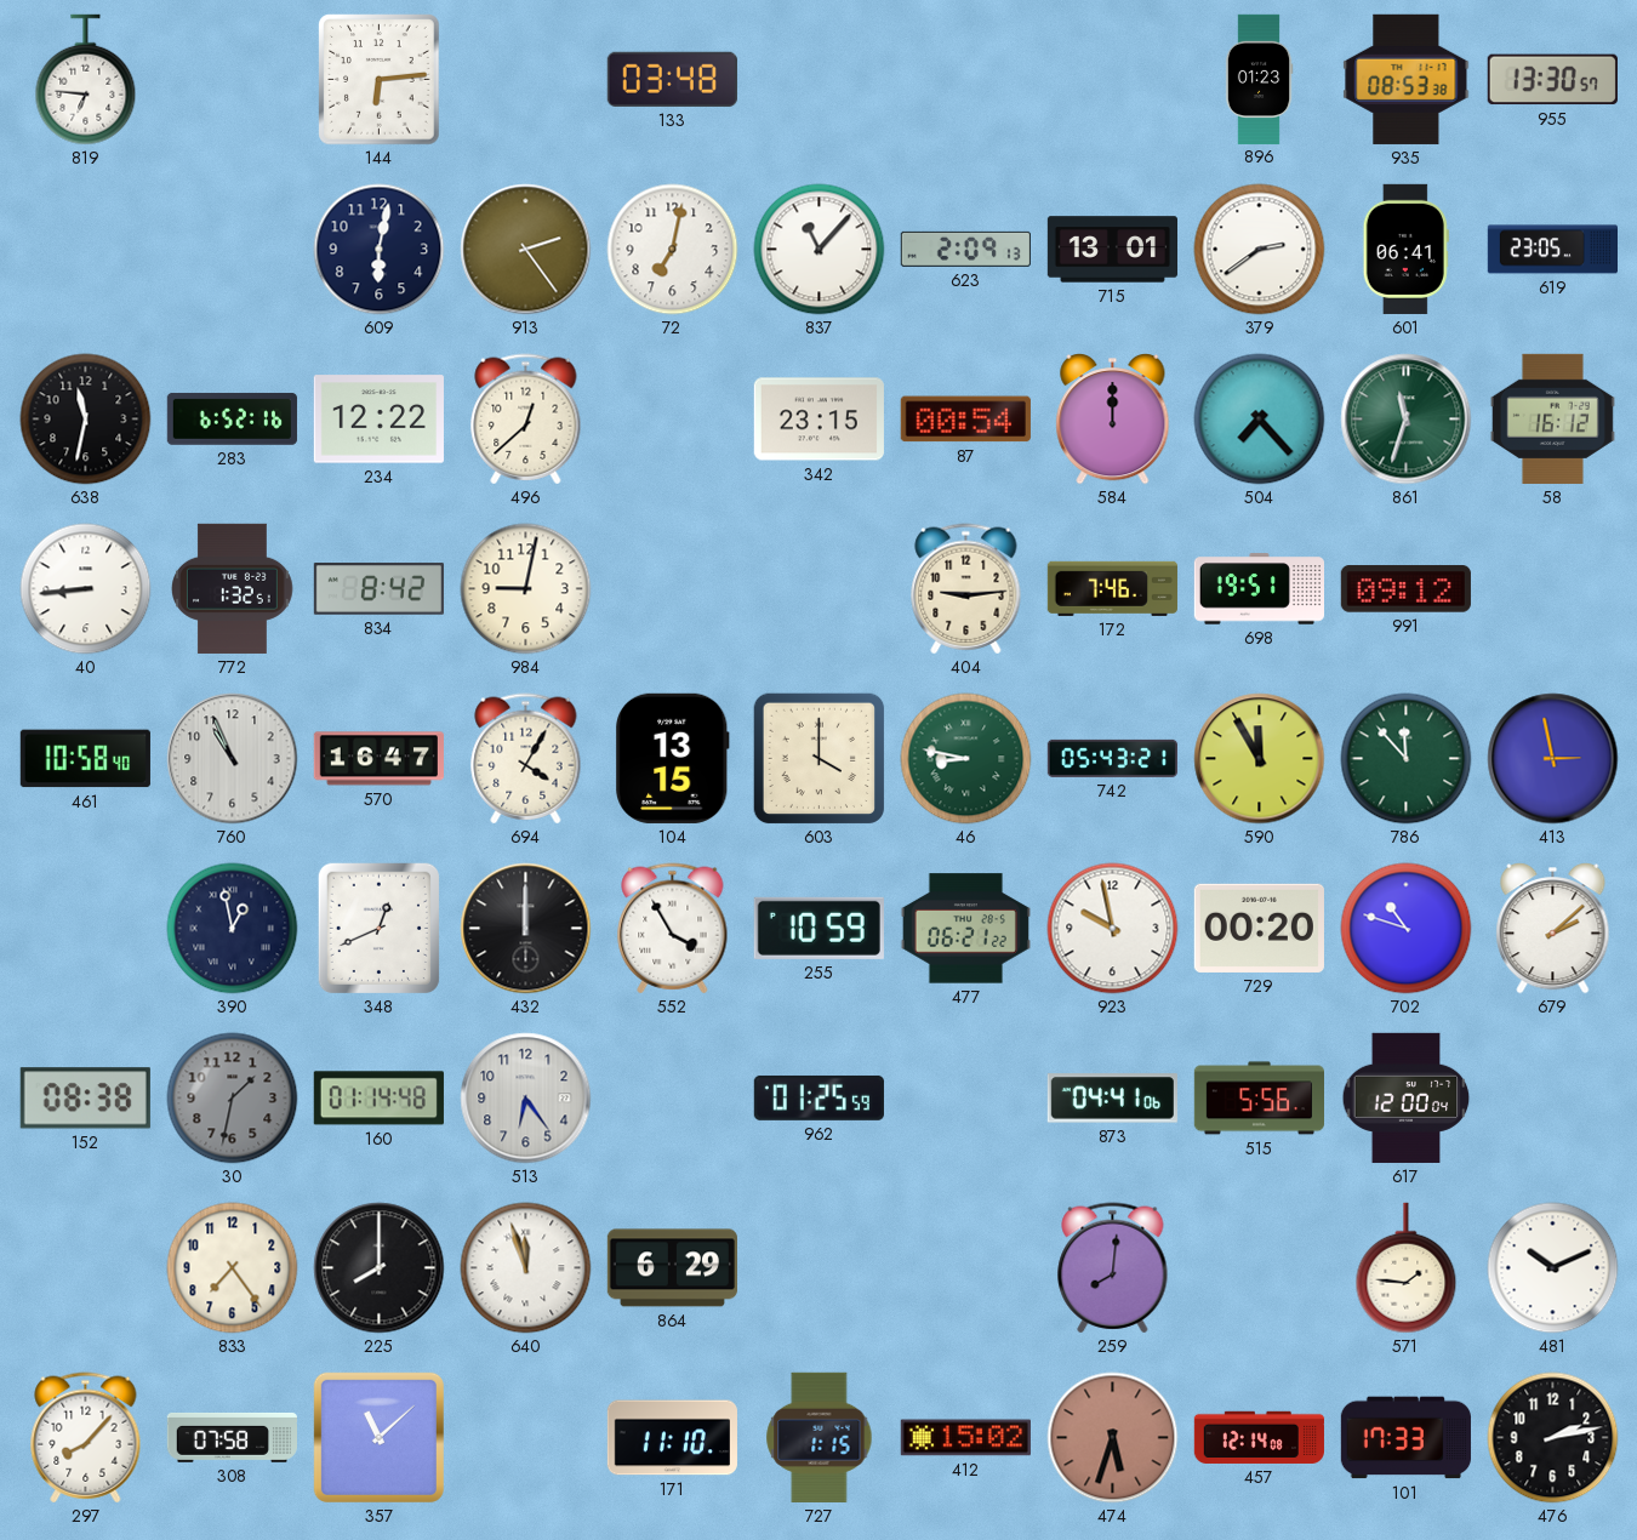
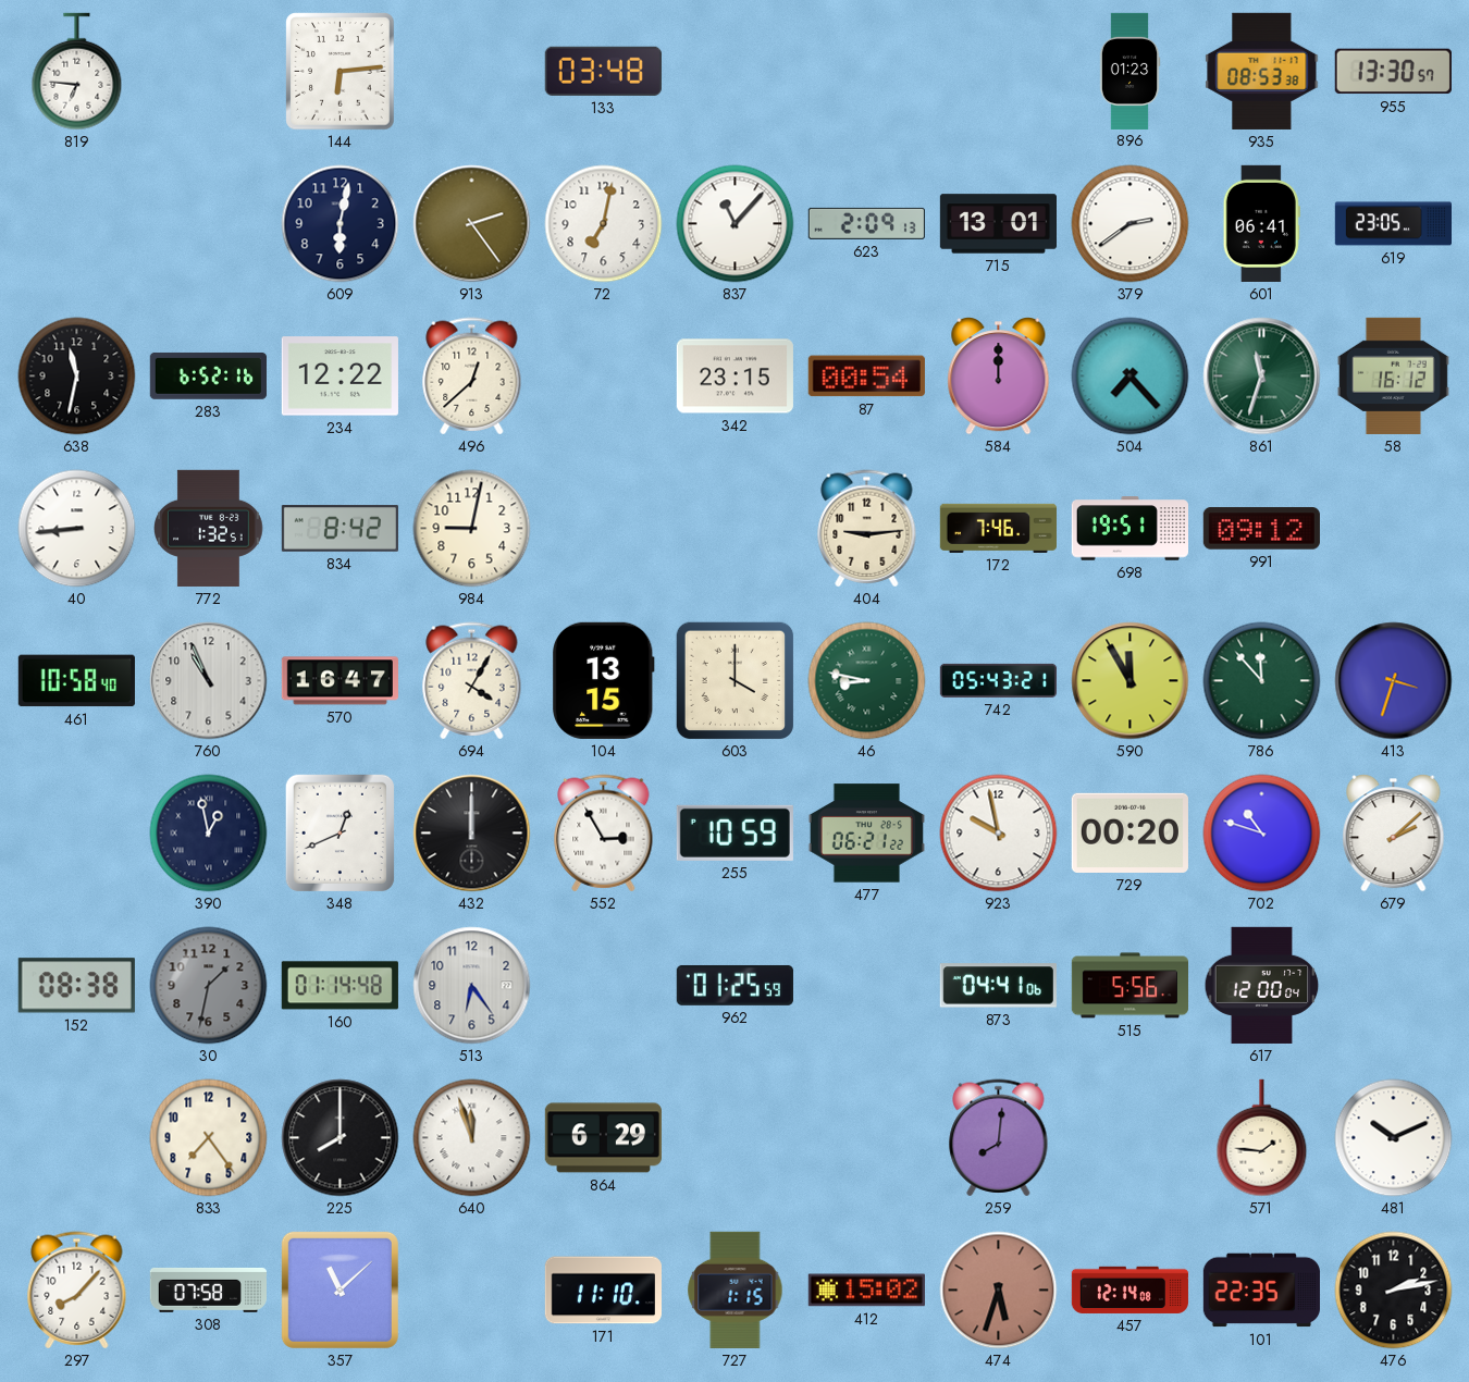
413: 2:58 -> 3:33
552: 3:55 -> 2:55
101: 17:33 -> 22:35
